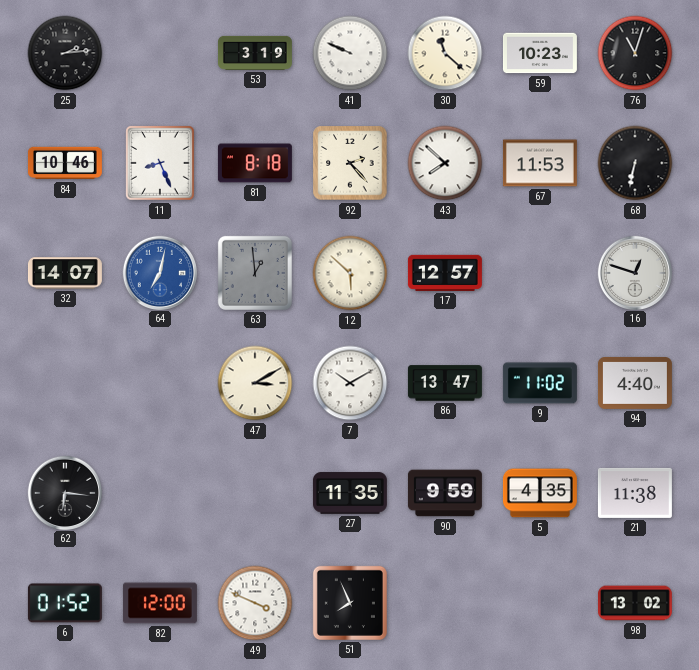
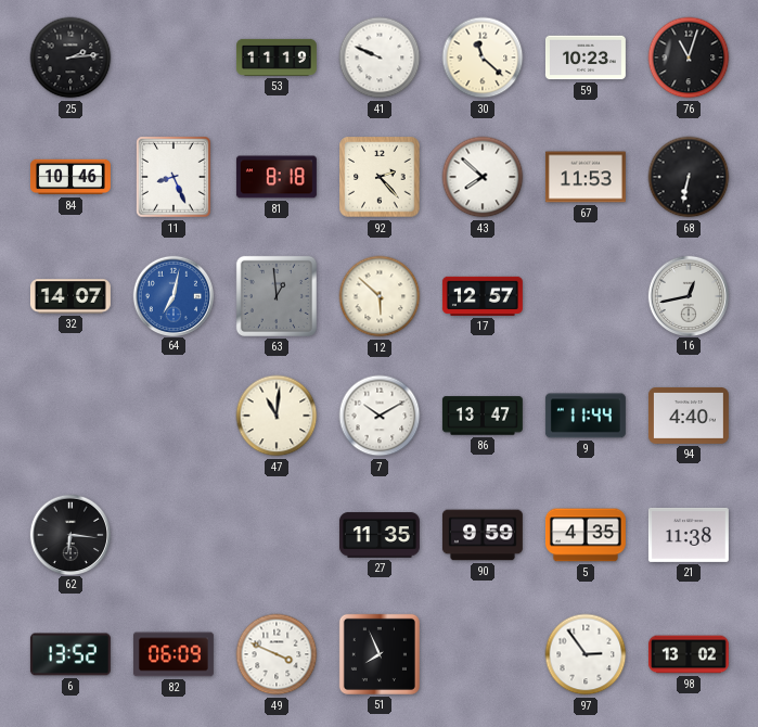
53: 3:19 -> 11:19
16: 12:48 -> 12:43
47: 3:10 -> 11:01
9: 11:02 -> 11:44
6: 01:52 -> 13:52
82: 12:00 -> 06:09
97: none -> 2:54
